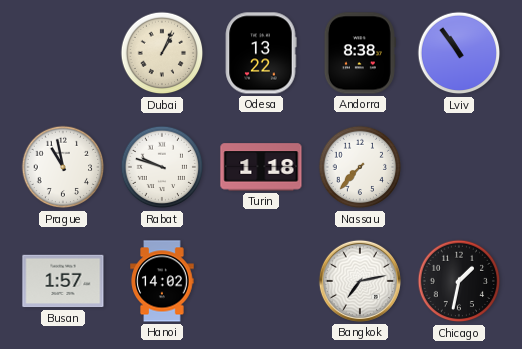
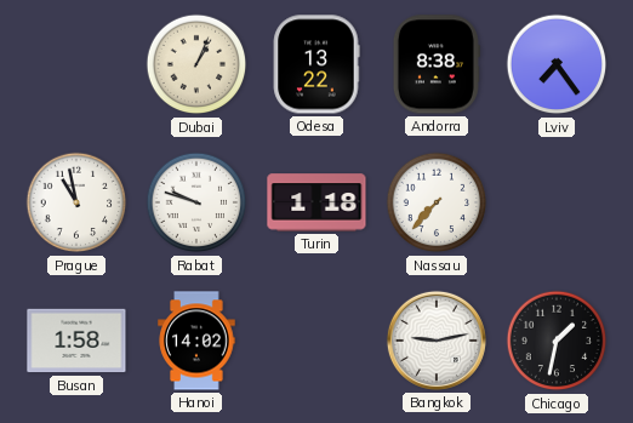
Lviv: 10:54 -> 7:24
Busan: 1:57 -> 1:58
Bangkok: 7:13 -> 9:13
